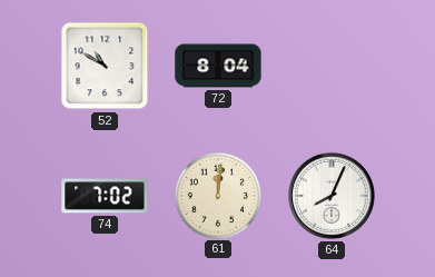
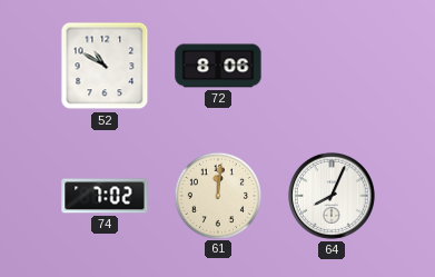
72: 8:04 -> 8:06
